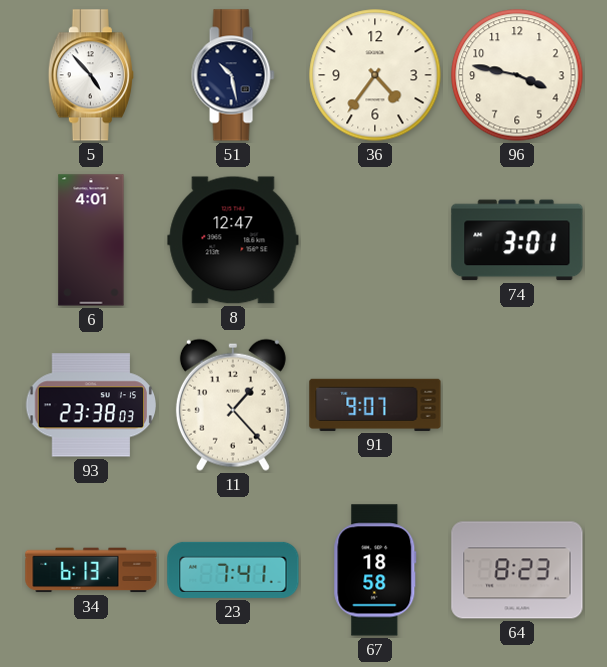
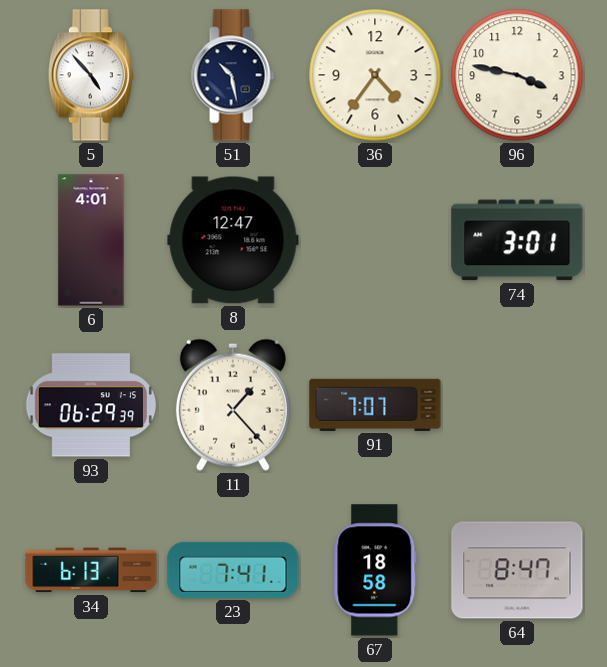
93: 23:38 -> 06:29
91: 9:07 -> 7:07
64: 8:23 -> 8:47
